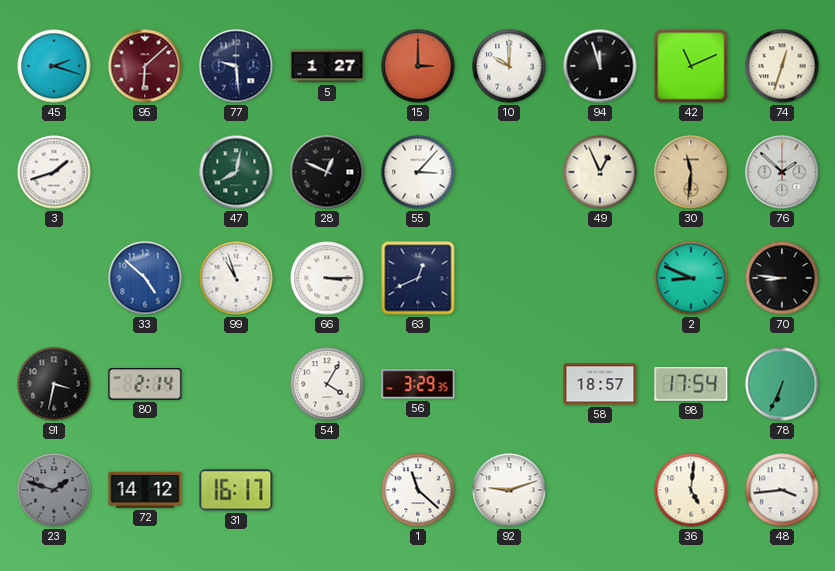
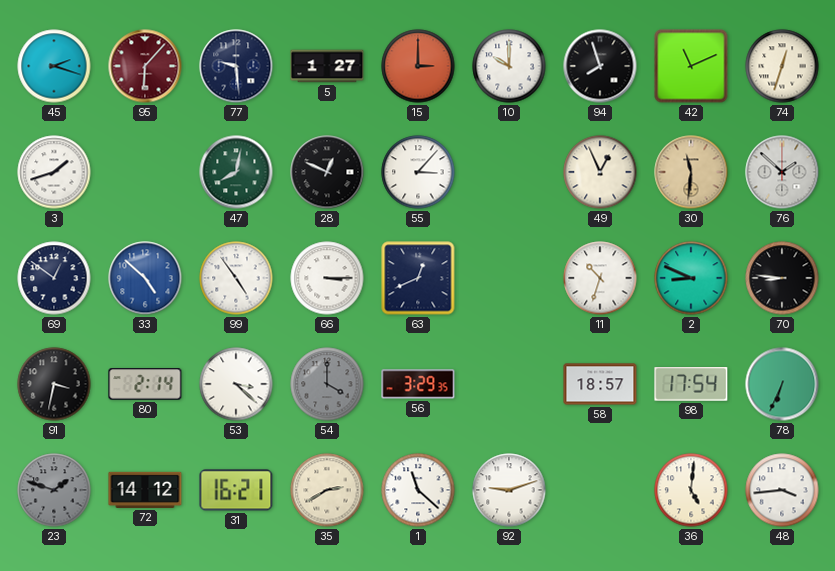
95: 6:08 -> 6:07
94: 11:57 -> 7:57
69: none -> 12:51
99: 10:57 -> 4:54
11: none -> 10:33
53: none -> 3:22
54: 4:05 -> 4:00
54 dial: white -> grey
31: 16:17 -> 16:21
35: none -> 2:40
